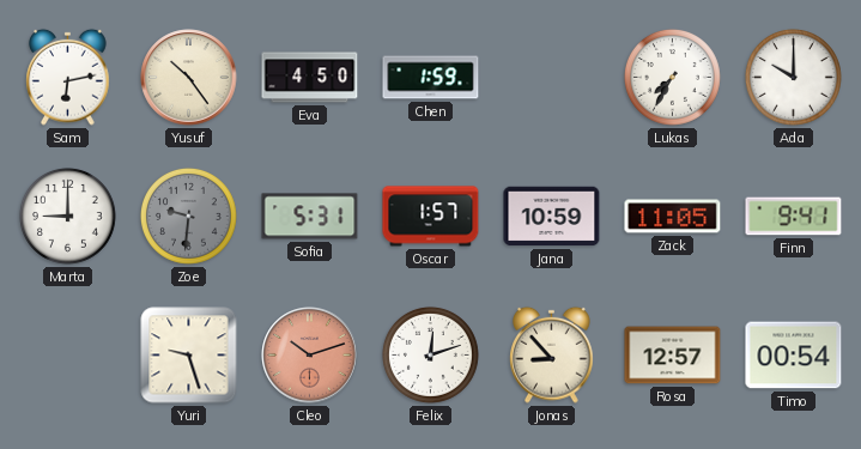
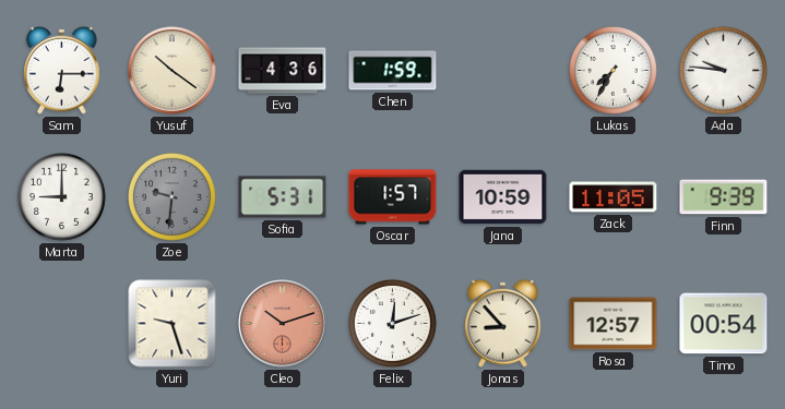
Sam: 6:13 -> 6:15
Yusuf: 10:24 -> 10:21
Eva: 4:50 -> 4:36
Ada: 10:00 -> 9:46
Finn: 9:41 -> 9:39
